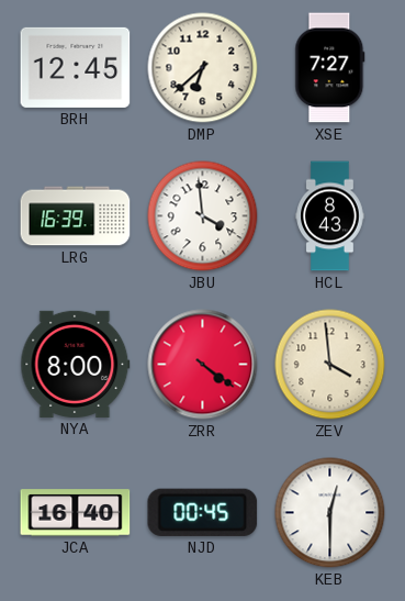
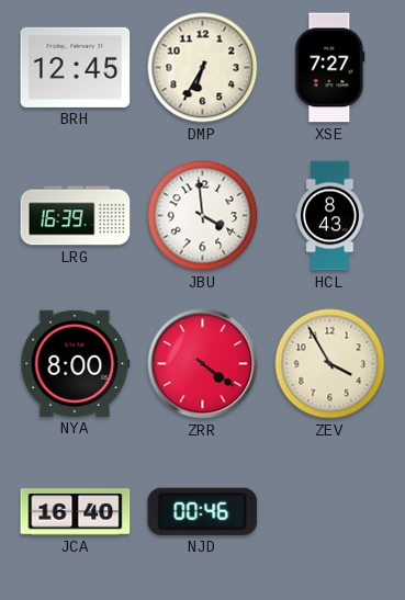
DMP: 6:38 -> 6:35
ZEV: 3:59 -> 3:55
NJD: 00:45 -> 00:46
KEB: 12:30 -> none
